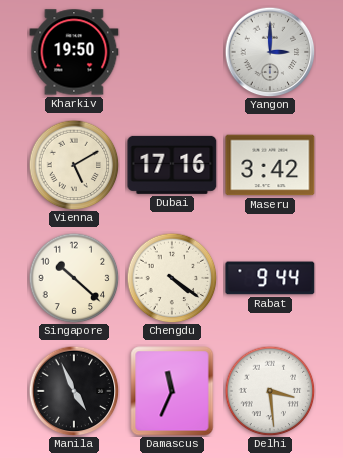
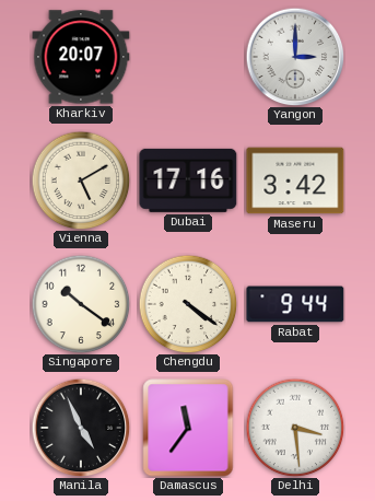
Kharkiv: 19:50 -> 20:07
Singapore: 10:22 -> 10:21
Damascus: 11:34 -> 11:36
